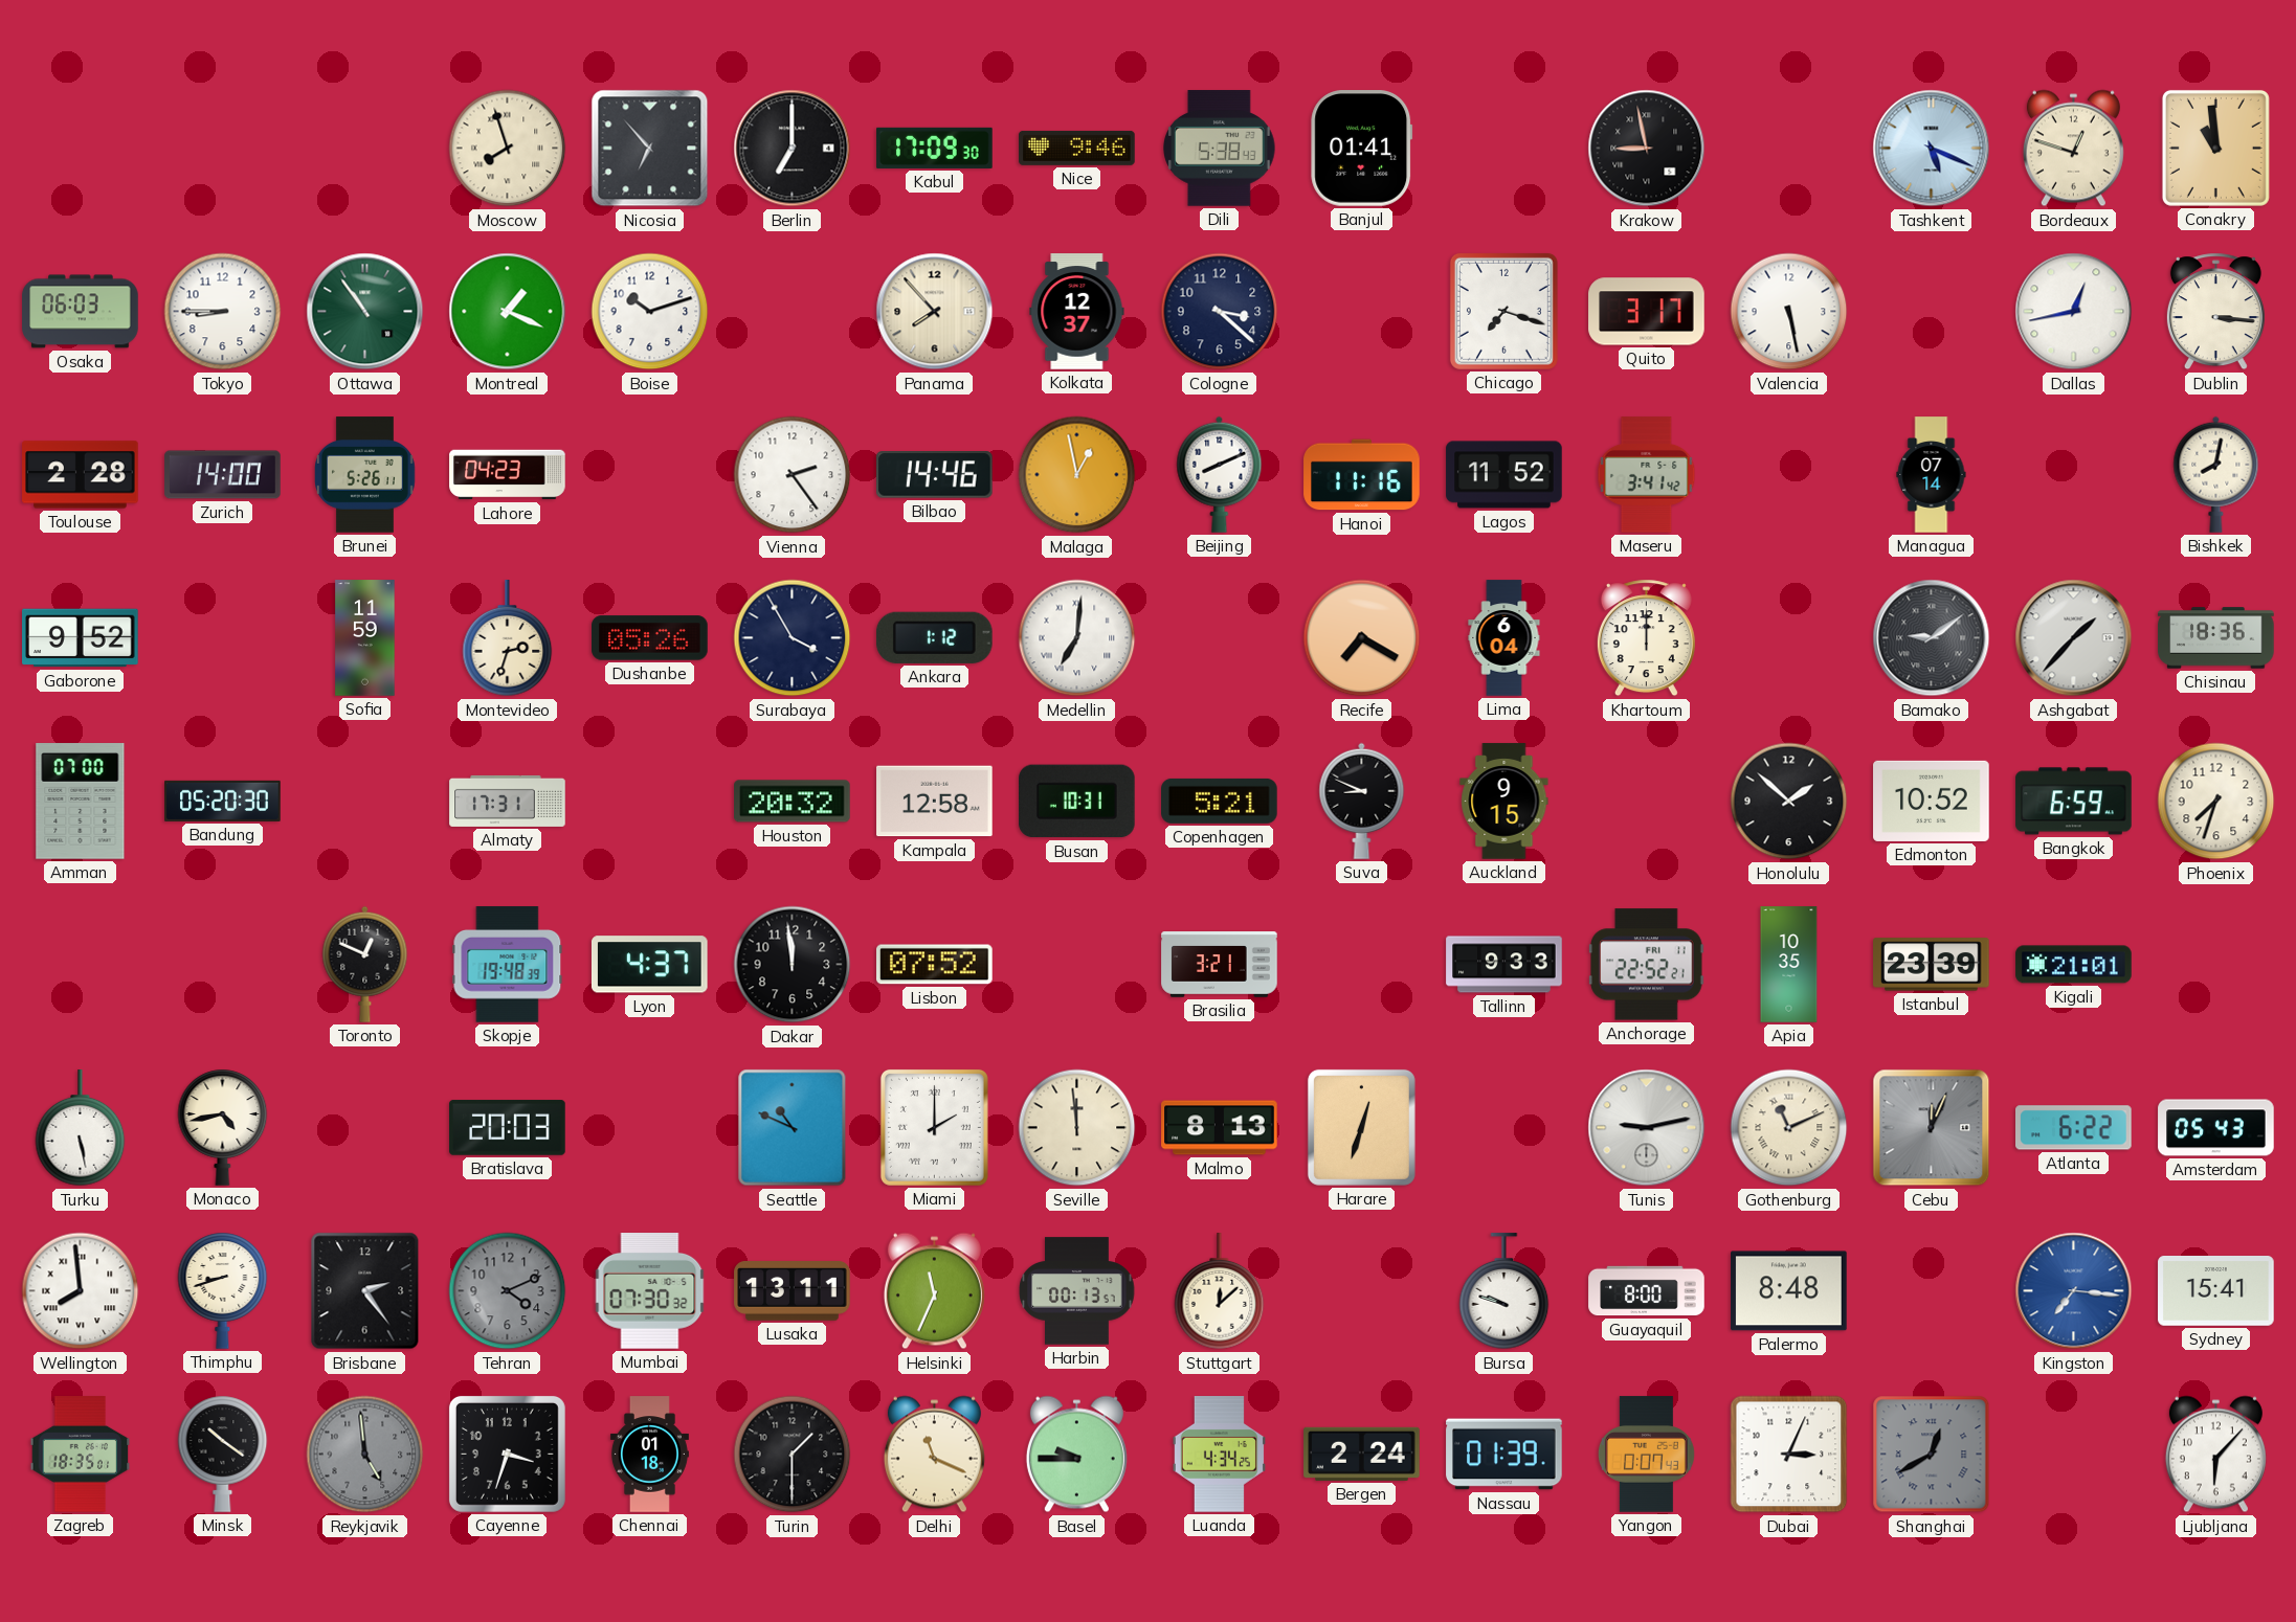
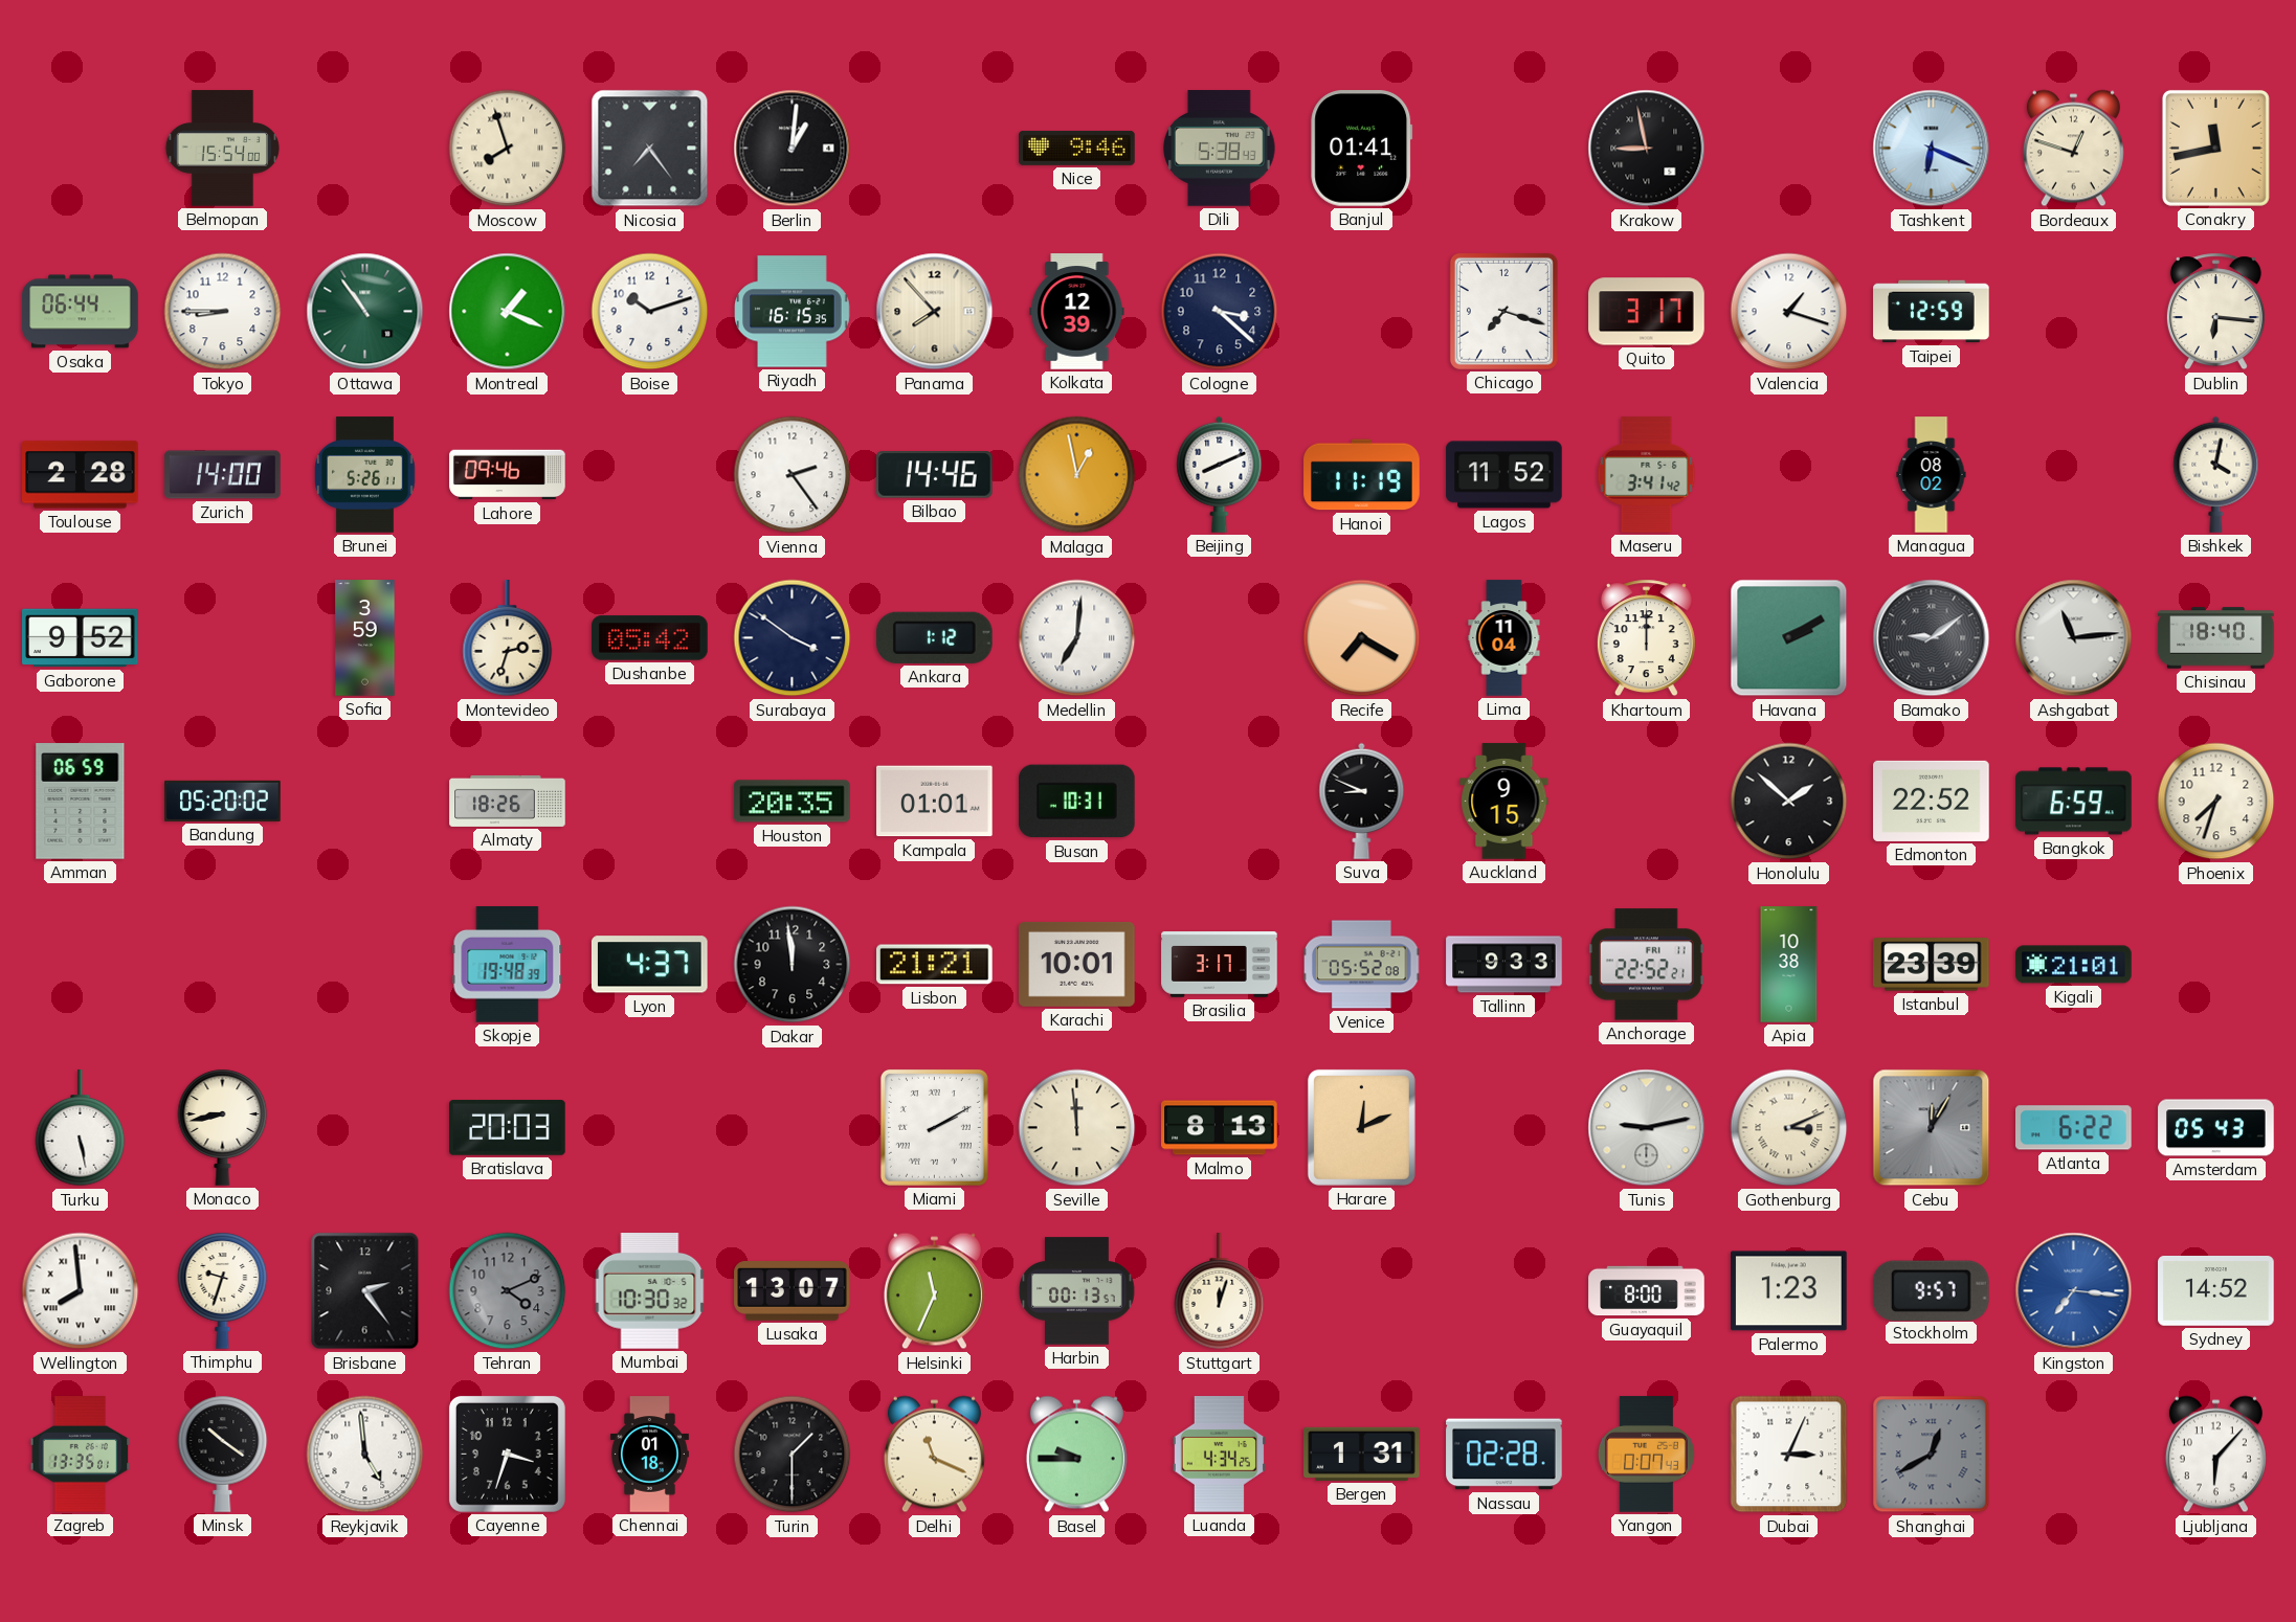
Belmopan: none -> 15:54
Nicosia: 6:53 -> 7:24
Berlin: 7:00 -> 1:01
Kabul: 17:09 -> none
Tashkent: 5:19 -> 6:19
Conakry: 10:59 -> 11:43
Osaka: 06:03 -> 06:44
Riyadh: none -> 16:15
Kolkata: 12:37 -> 12:39
Valencia: 5:28 -> 1:18
Taipei: none -> 12:59
Dallas: 12:43 -> none
Dublin: 3:16 -> 6:16
Lahore: 04:23 -> 09:46
Hanoi: 11:16 -> 11:19
Managua: 07:14 -> 08:02
Bishkek: 8:02 -> 4:02
Sofia: 11:59 -> 3:59
Dushanbe: 05:26 -> 05:42
Surabaya: 3:55 -> 3:51
Lima: 6:04 -> 11:04
Havana: none -> 2:10
Ashgabat: 1:37 -> 11:14
Chisinau: 18:36 -> 18:40
Amman: 07:00 -> 06:59
Bandung: 05:20:30 -> 05:20:02
Almaty: 17:31 -> 18:26
Houston: 20:32 -> 20:35
Kampala: 12:58 -> 01:01
Copenhagen: 5:21 -> none
Edmonton: 10:52 -> 22:52
Toronto: 12:49 -> none
Lisbon: 07:52 -> 21:21
Karachi: none -> 10:01
Brasilia: 3:21 -> 3:17
Venice: none -> 05:52
Apia: 10:35 -> 10:38
Monaco: 4:43 -> 8:43
Seattle: 10:49 -> none
Miami: 2:00 -> 2:10
Harare: 12:33 -> 12:11
Gothenburg: 11:11 -> 3:11
Cebu: 12:04 -> 12:05
Thimphu: 8:42 -> 9:33
Mumbai: 07:30 -> 10:30
Lusaka: 13:11 -> 13:07
Stuttgart: 12:08 -> 12:03
Bursa: 9:48 -> none
Palermo: 8:48 -> 1:23
Stockholm: none -> 9:57
Sydney: 15:41 -> 14:52
Zagreb: 18:35 -> 13:35
Reykjavik dial: grey -> white
Bergen: 2:24 -> 1:31
Nassau: 01:39 -> 02:28
